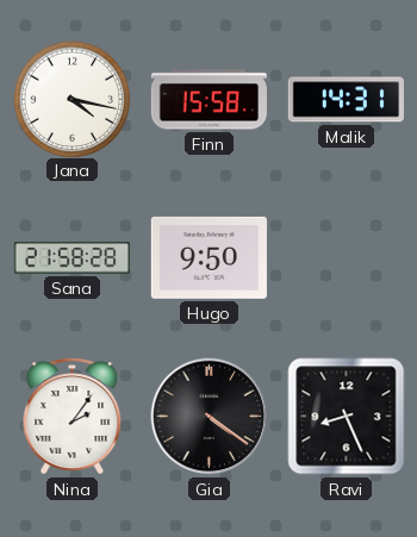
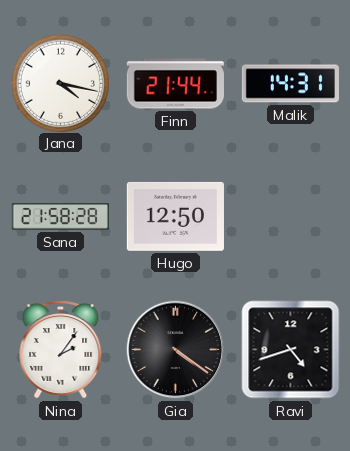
Finn: 15:58 -> 21:44
Hugo: 9:50 -> 12:50
Ravi: 8:26 -> 4:42
